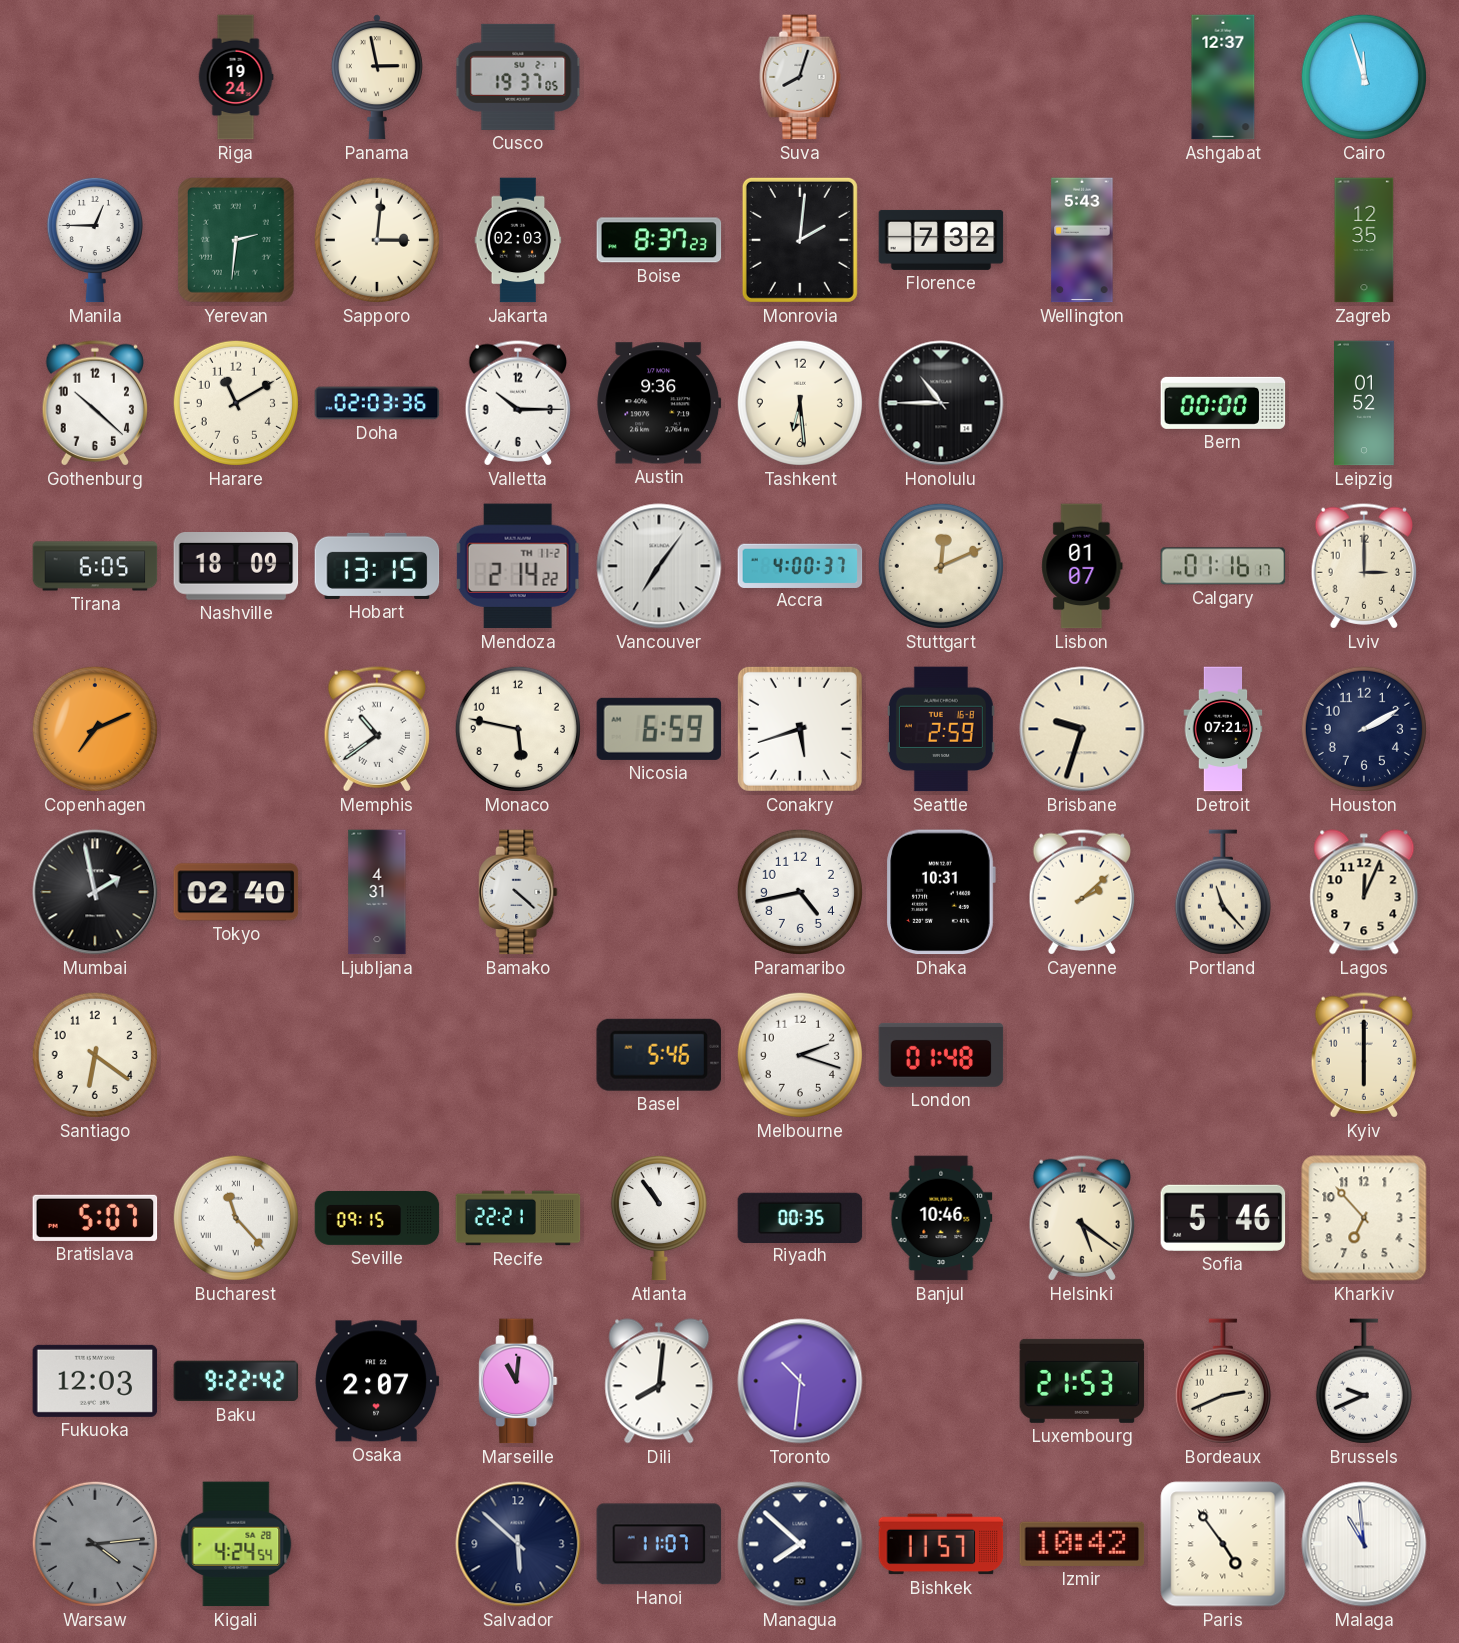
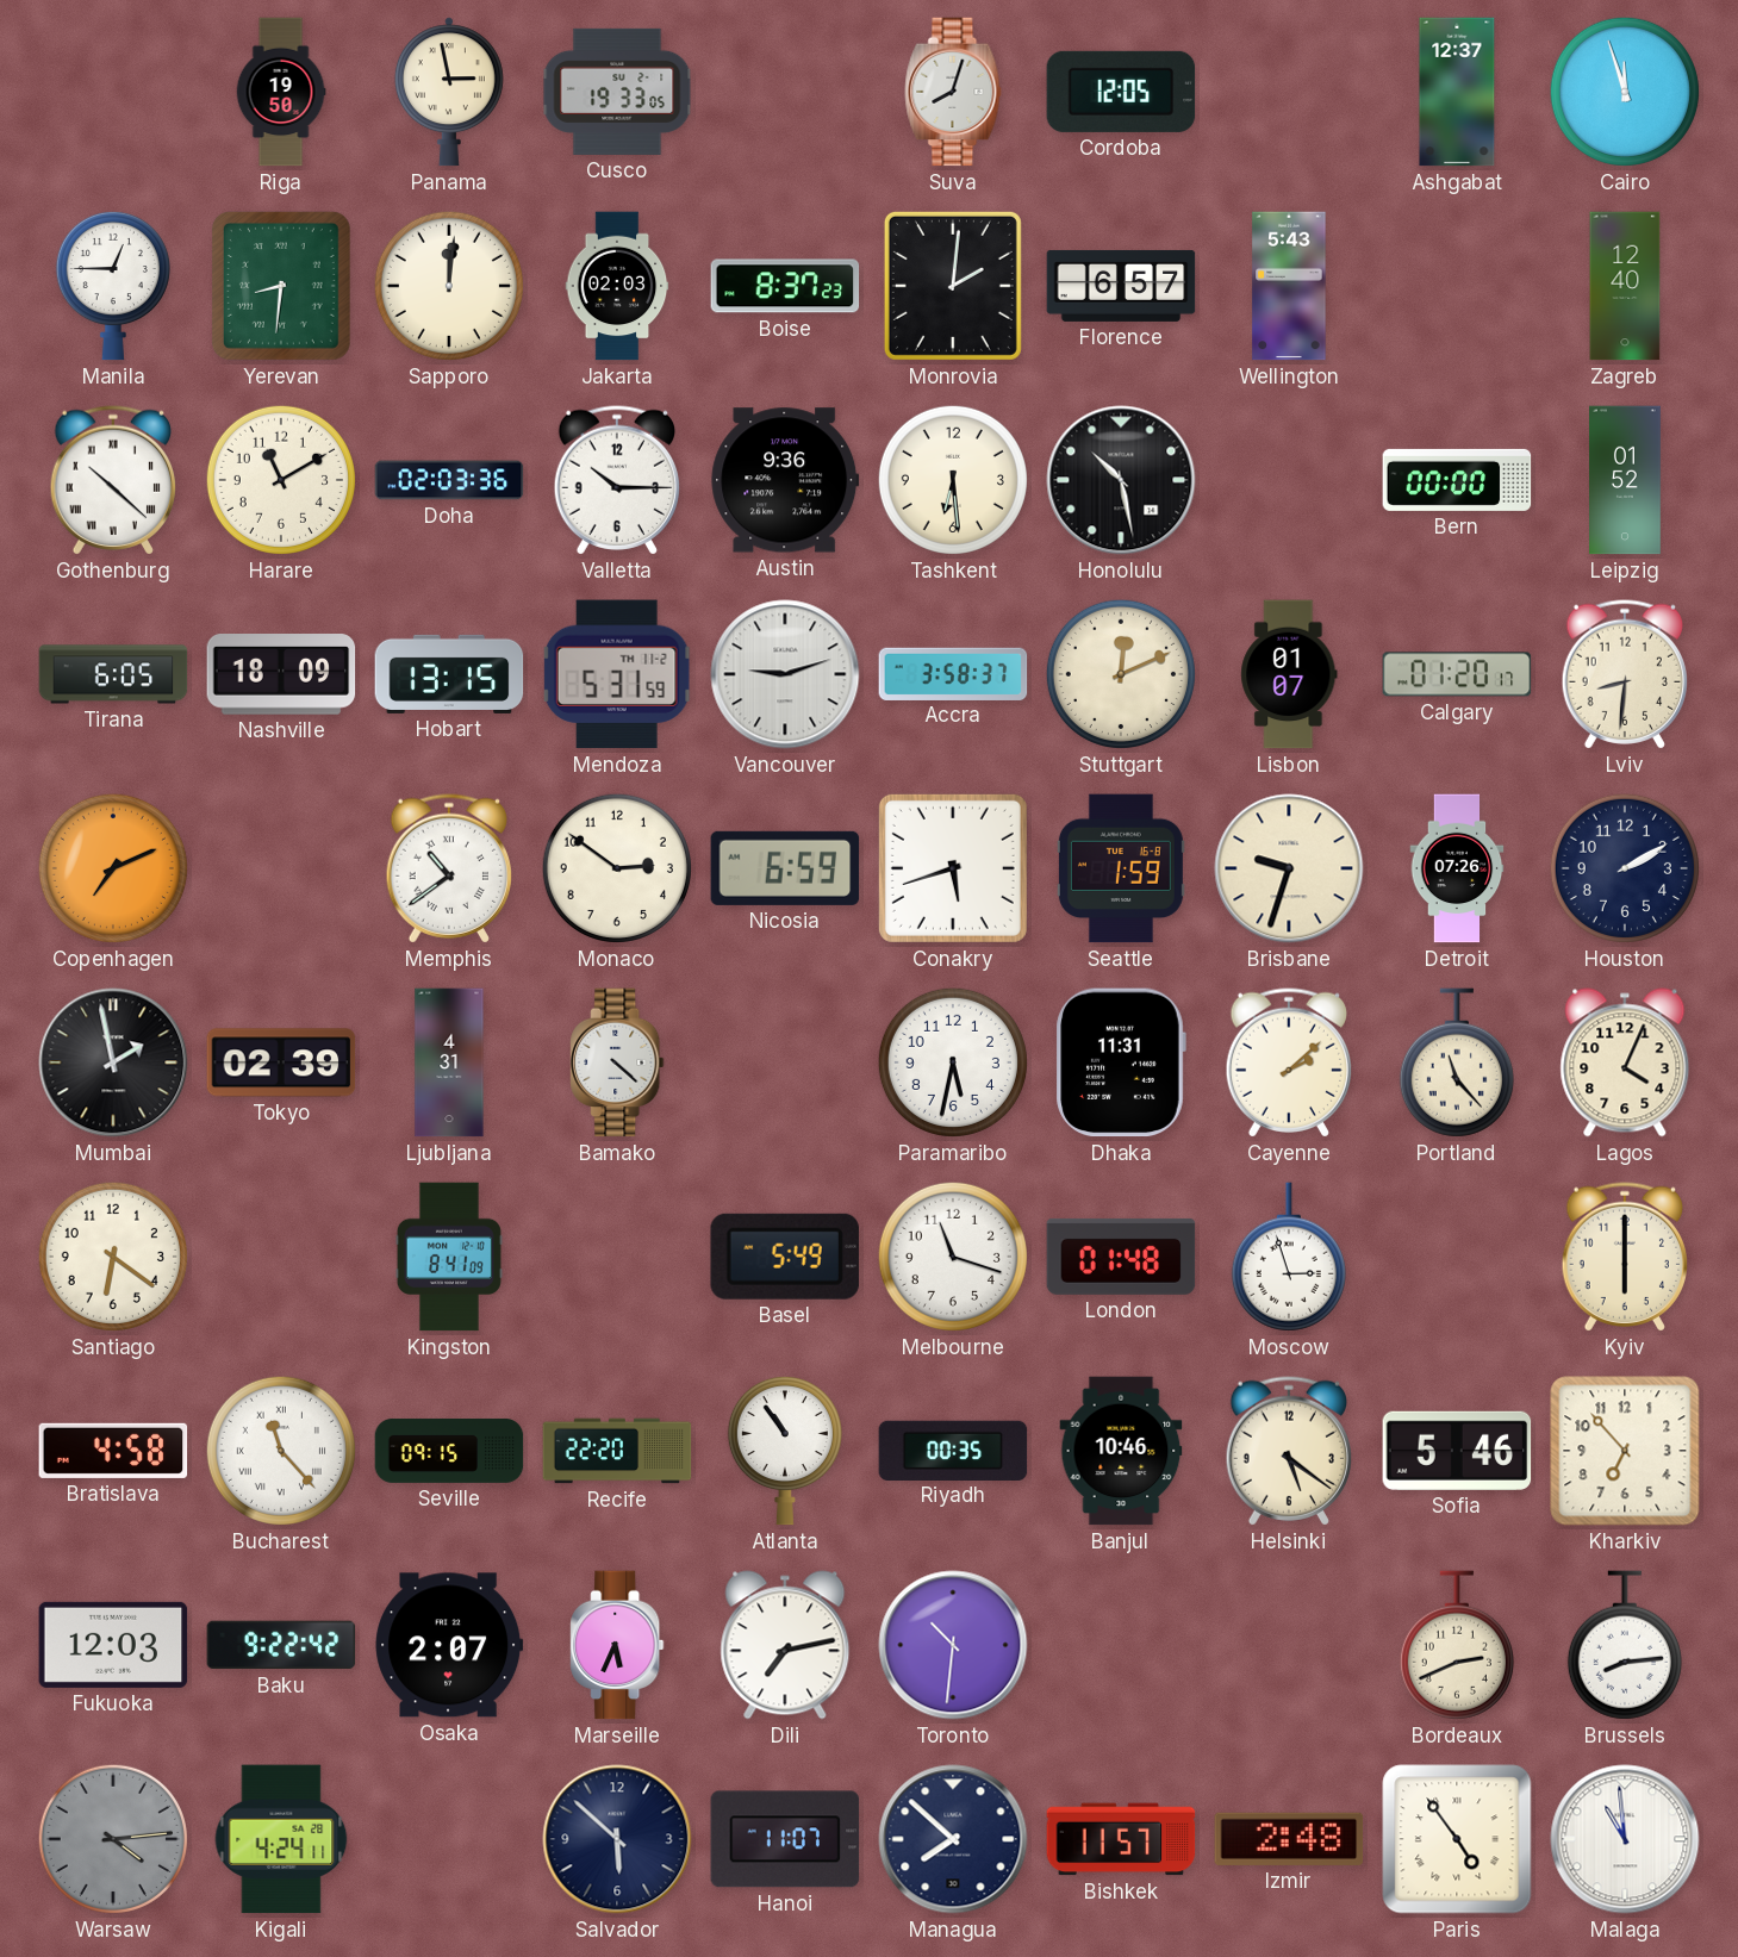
Riga: 19:24 -> 19:50
Cusco: 19:37 -> 19:33
Cordoba: none -> 12:05
Yerevan: 2:31 -> 8:31
Sapporo: 3:01 -> 12:01
Florence: 7:32 -> 6:57
Zagreb: 12:35 -> 12:40
Gothenburg numerals: Arabic -> Roman
Honolulu: 10:45 -> 10:28
Mendoza: 2:14 -> 5:31
Vancouver: 7:06 -> 9:12
Accra: 4:00 -> 3:58
Calgary: 01:16 -> 01:20
Lviv: 3:00 -> 8:31
Monaco: 5:47 -> 2:51
Seattle: 2:59 -> 1:59
Detroit: 07:21 -> 07:26
Tokyo: 02:40 -> 02:39
Paramaribo: 4:43 -> 5:32
Dhaka: 10:31 -> 11:31
Lagos: 12:04 -> 4:04
Kingston: none -> 8:41
Basel: 5:46 -> 5:49
Melbourne: 2:18 -> 11:18
Moscow: none -> 2:57
Bratislava: 5:07 -> 4:58
Recife: 22:21 -> 22:20
Marseille: 11:01 -> 5:34
Dili: 8:01 -> 7:13
Luxembourg: 21:53 -> none
Brussels: 9:41 -> 8:14
Kigali: 4:24:54 -> 4:24:11
Izmir: 10:42 -> 2:48
